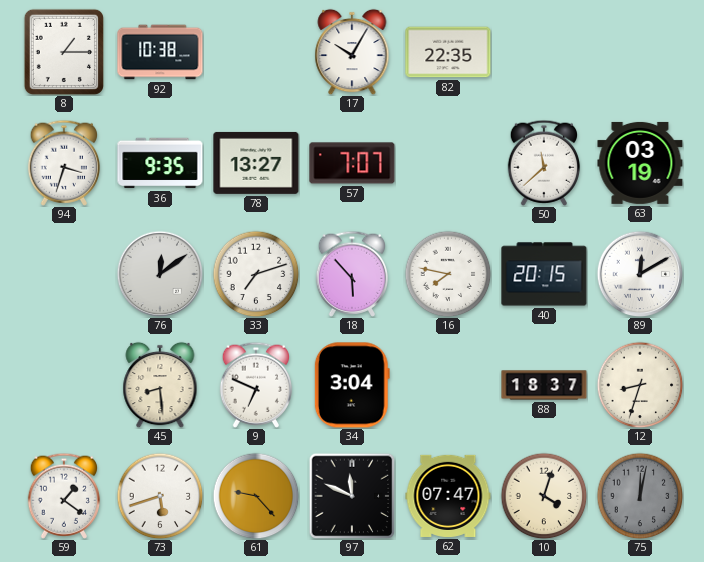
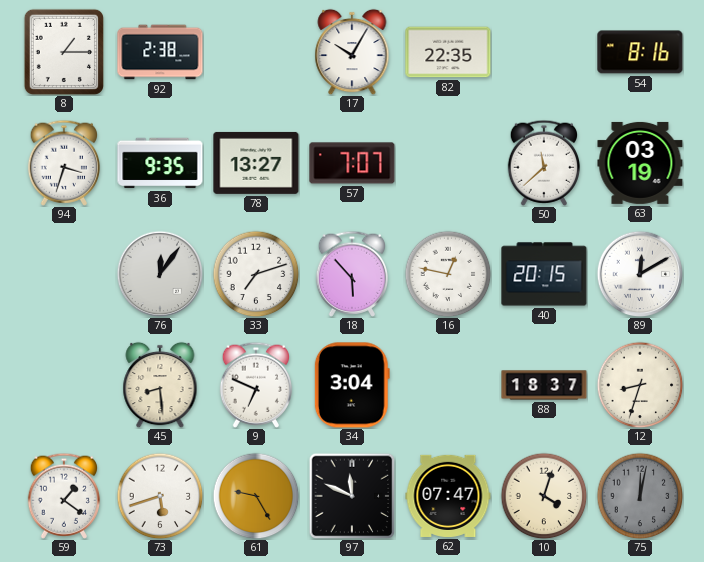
92: 10:38 -> 2:38
54: none -> 8:16
76: 12:09 -> 12:06
16: 7:47 -> 12:47
61: 9:23 -> 9:25
